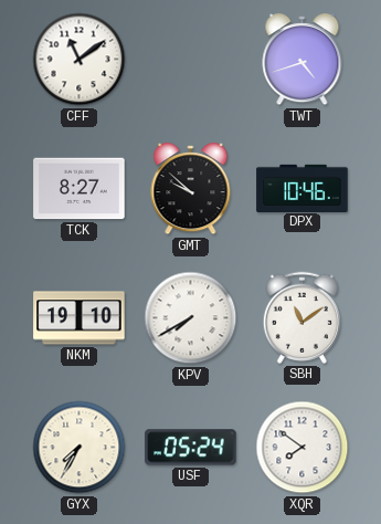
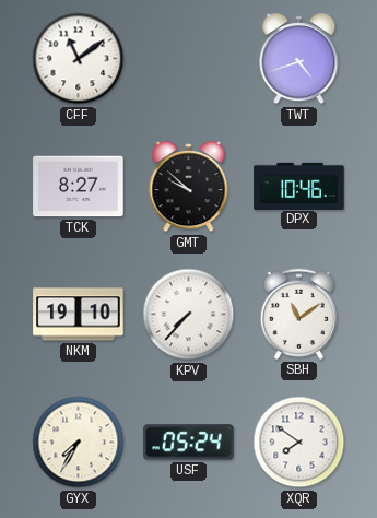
KPV: 7:40 -> 7:37
